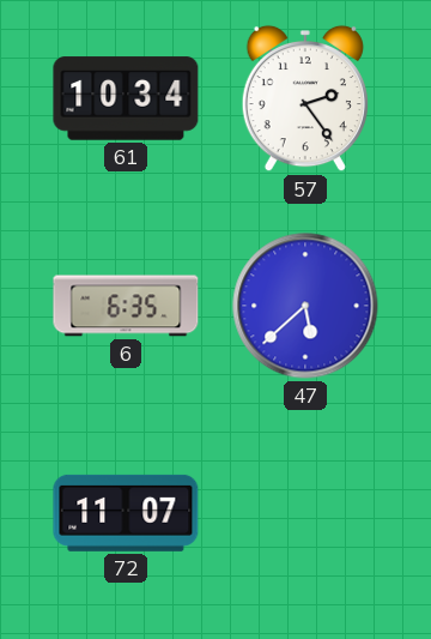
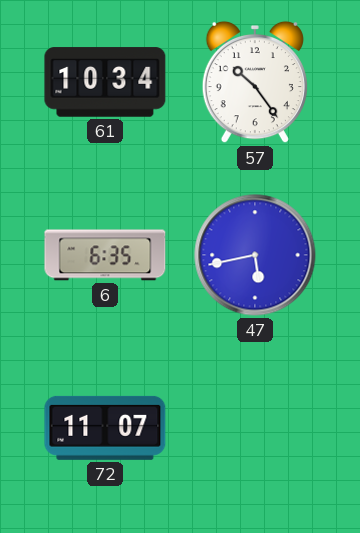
57: 2:24 -> 10:24
47: 5:38 -> 5:43
